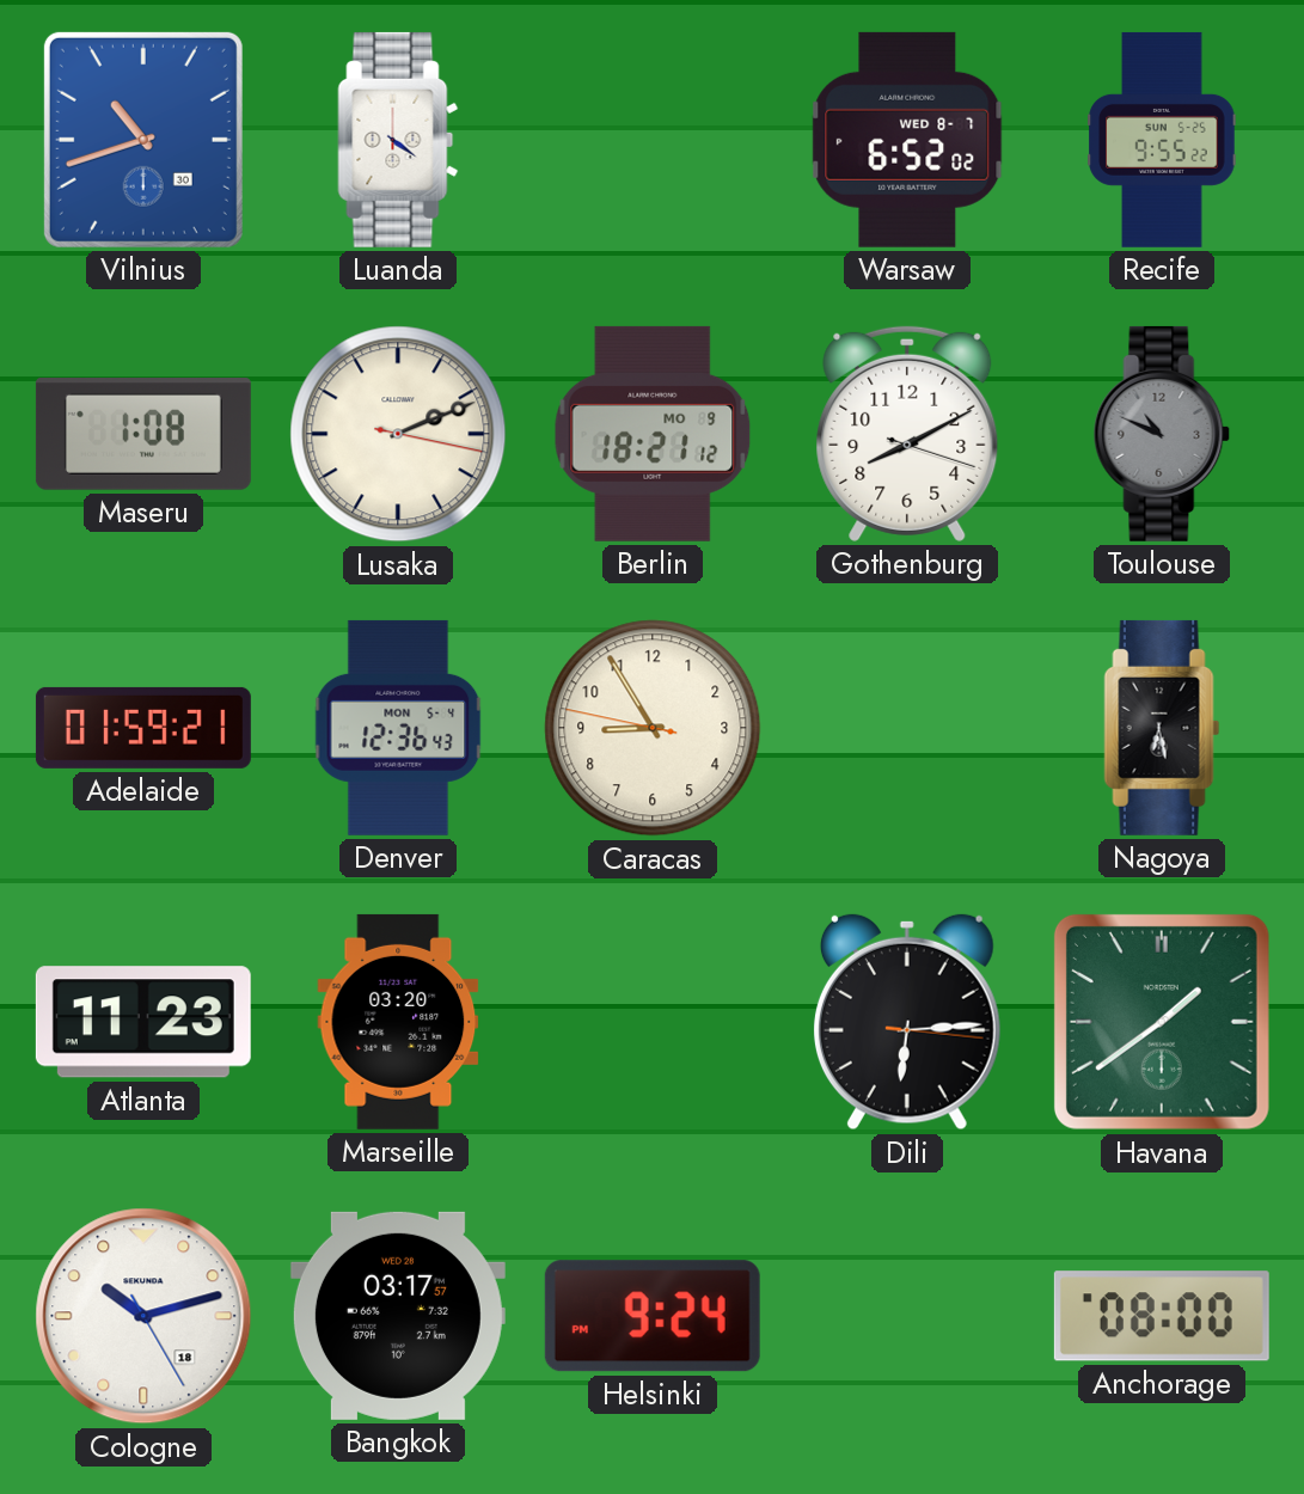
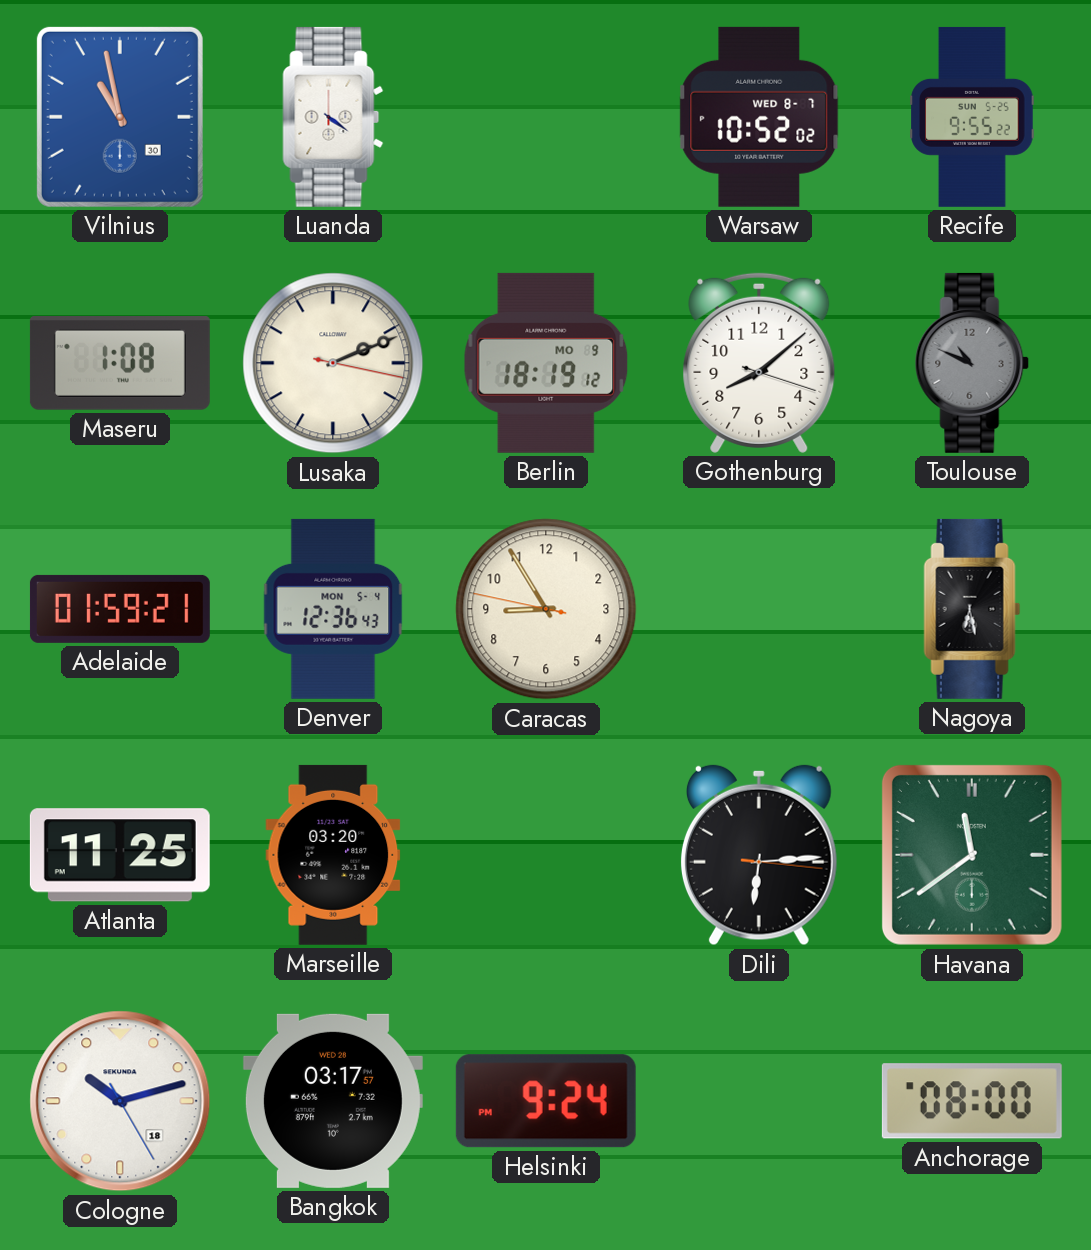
Vilnius: 10:42 -> 10:58
Warsaw: 6:52 -> 10:52
Berlin: 18:21 -> 18:19
Gothenburg: 8:10 -> 8:08
Atlanta: 11:23 -> 11:25
Havana: 1:39 -> 11:39
